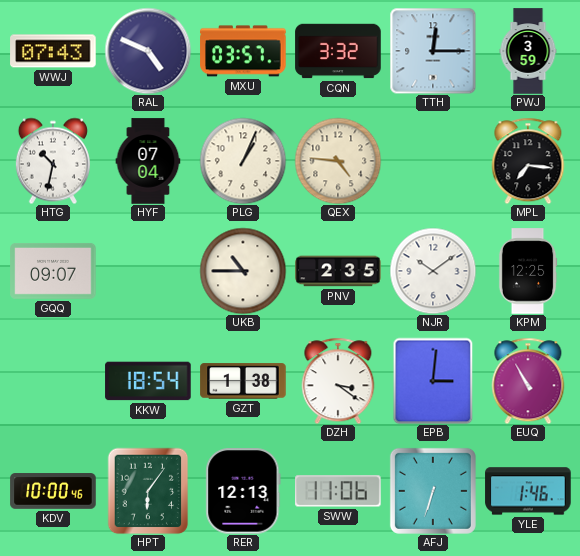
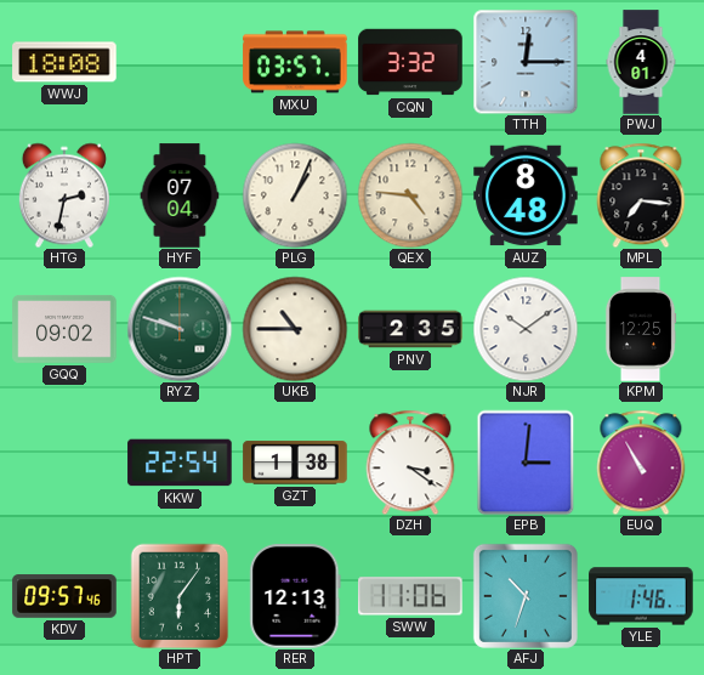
WWJ: 07:43 -> 18:08
RAL: 4:49 -> none
PWJ: 3:59 -> 4:01
HTG: 10:32 -> 2:32
AUZ: none -> 8:48
GQQ: 09:07 -> 09:02
RYZ: none -> 9:48
KKW: 18:54 -> 22:54
KDV: 10:00 -> 09:57
AFJ: 6:33 -> 10:33
